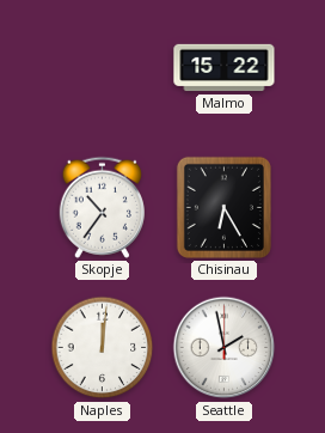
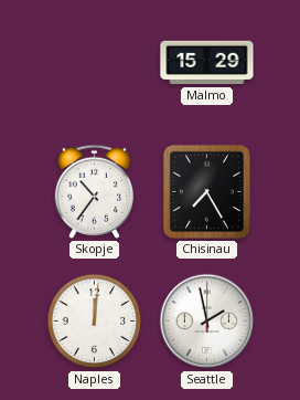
Malmo: 15:22 -> 15:29
Chisinau: 6:25 -> 7:25
